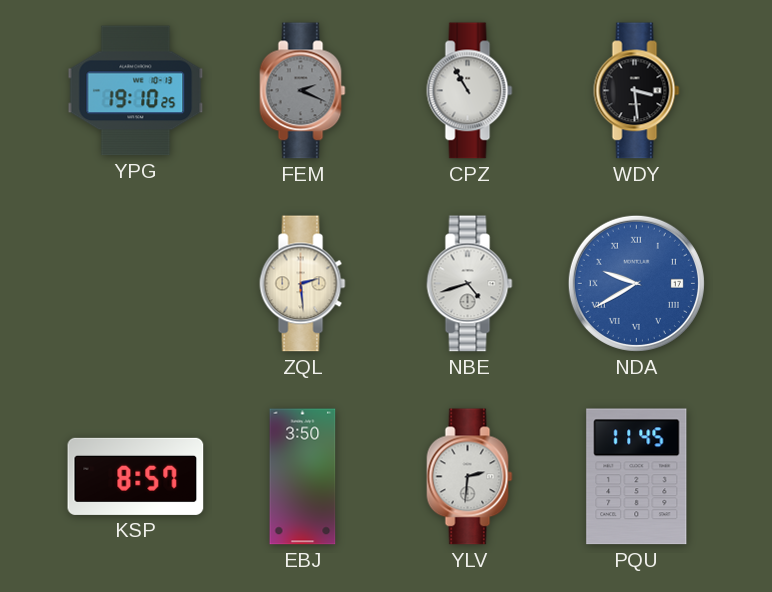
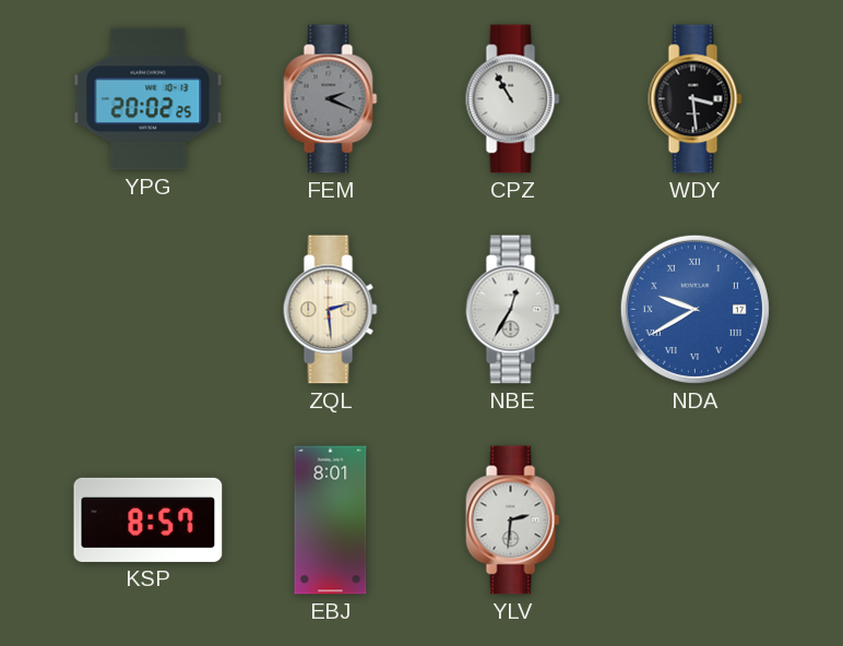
YPG: 19:10 -> 20:02
NBE: 4:42 -> 12:35
EBJ: 3:50 -> 8:01
PQU: 11:45 -> none
